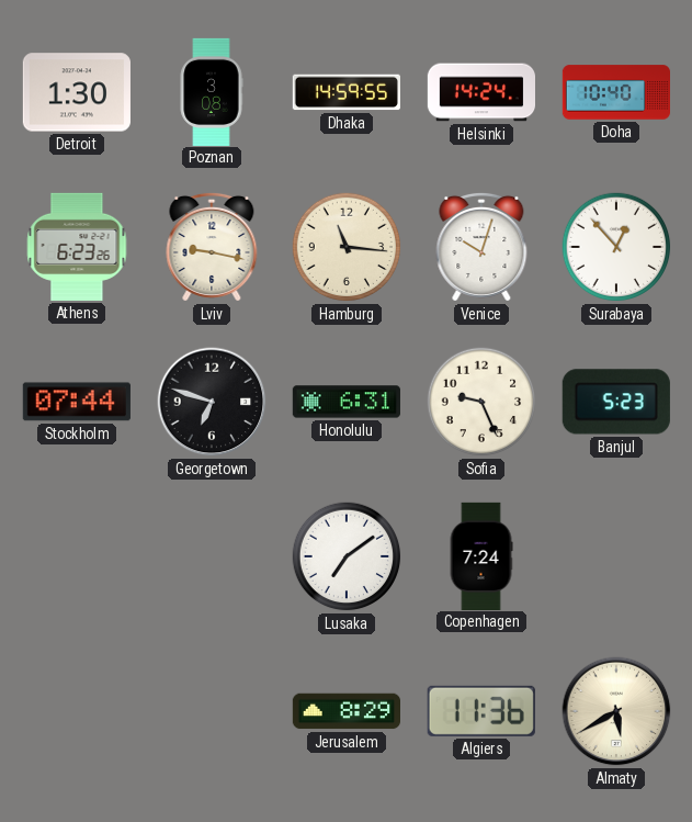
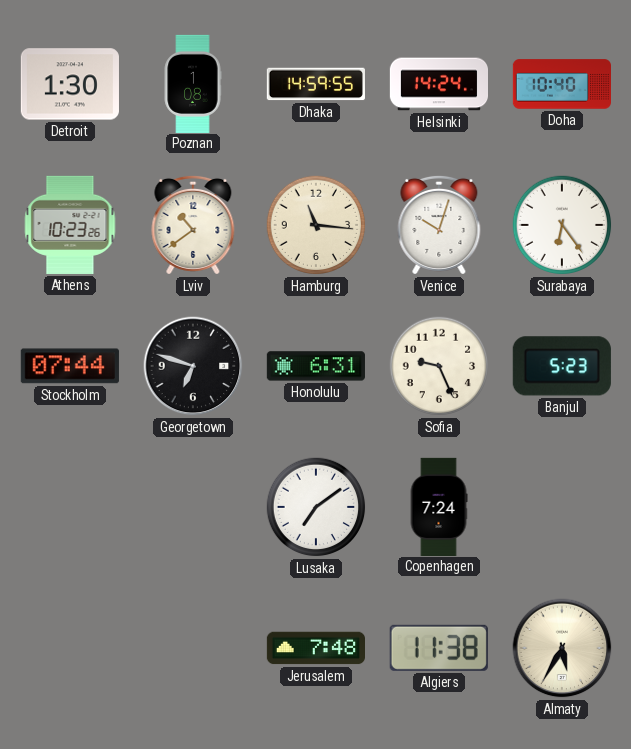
Poznan: 3:08 -> 1:08
Athens: 6:23 -> 10:23
Lviv: 9:17 -> 10:39
Surabaya: 12:53 -> 6:24
Jerusalem: 8:29 -> 7:48
Algiers: 11:36 -> 11:38
Almaty: 5:40 -> 5:35
